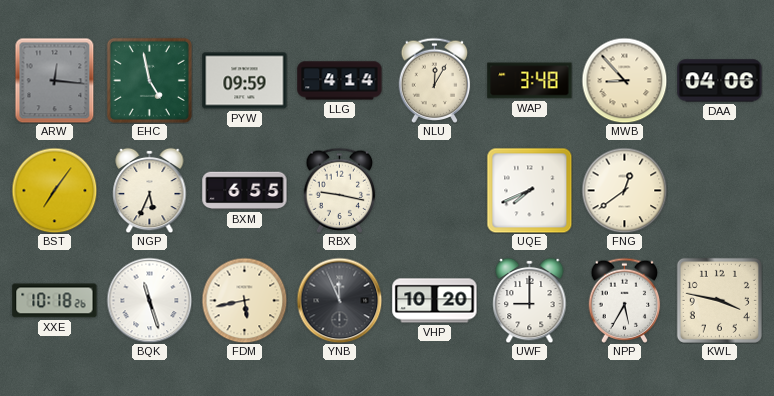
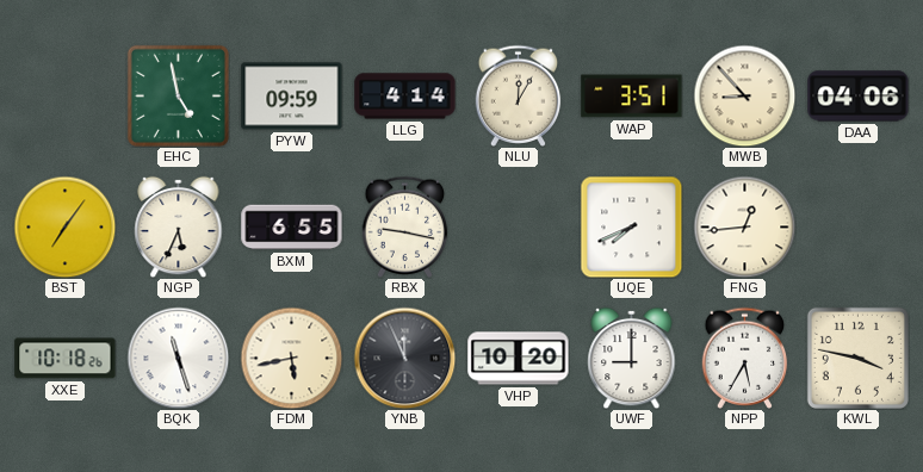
ARW: 12:16 -> none
WAP: 3:48 -> 3:51
FNG: 12:39 -> 12:44
